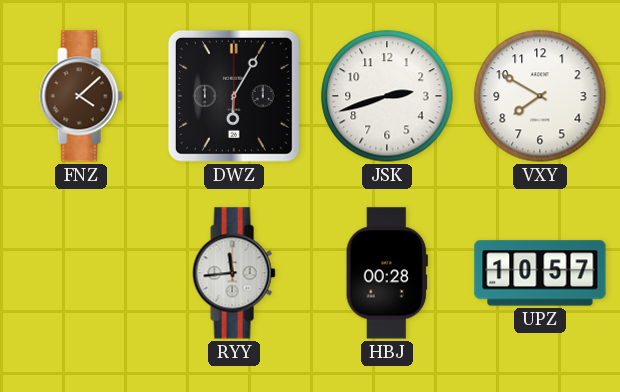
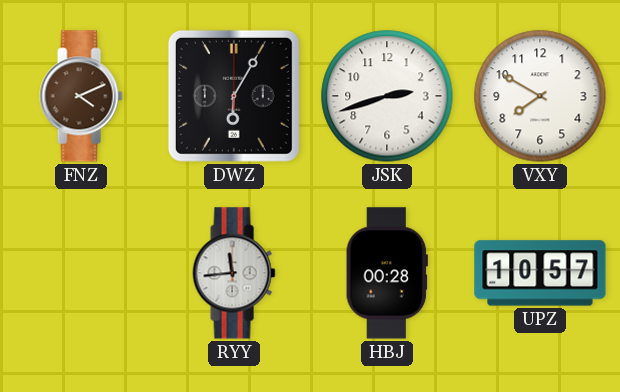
FNZ: 4:08 -> 4:11
